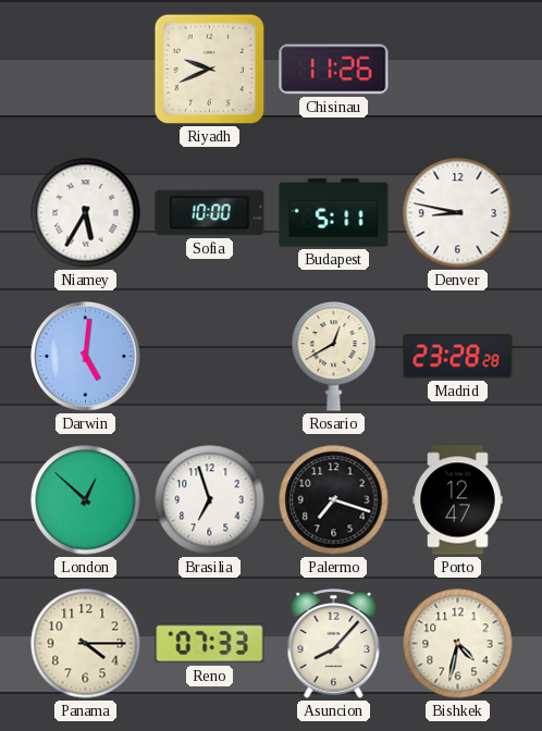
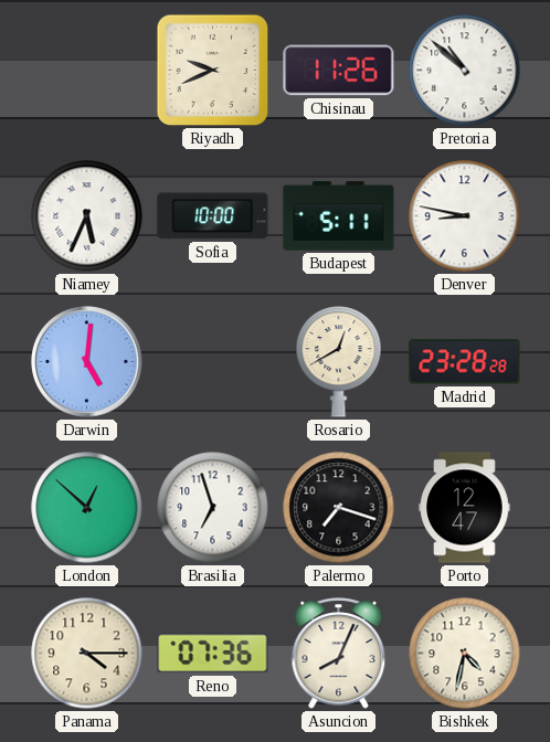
Pretoria: none -> 10:52
Niamey: 5:35 -> 5:34
Reno: 07:33 -> 07:36
Asuncion: 8:07 -> 8:04
